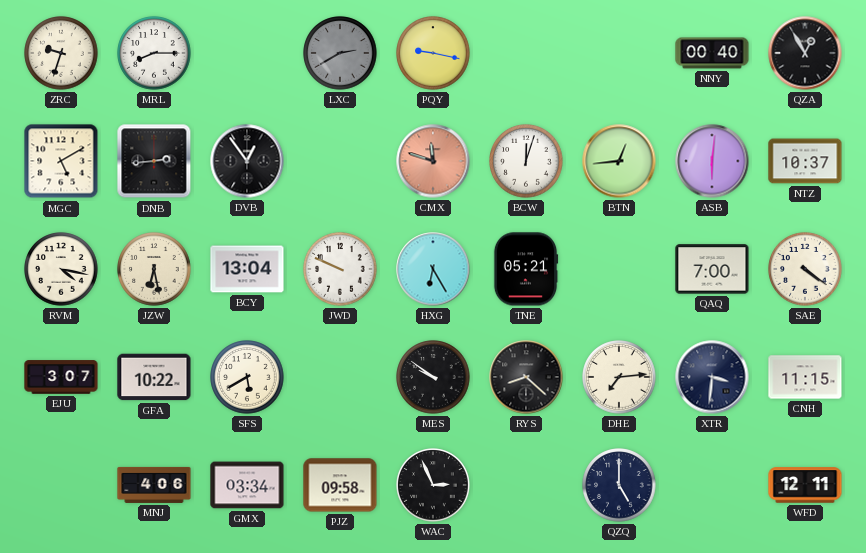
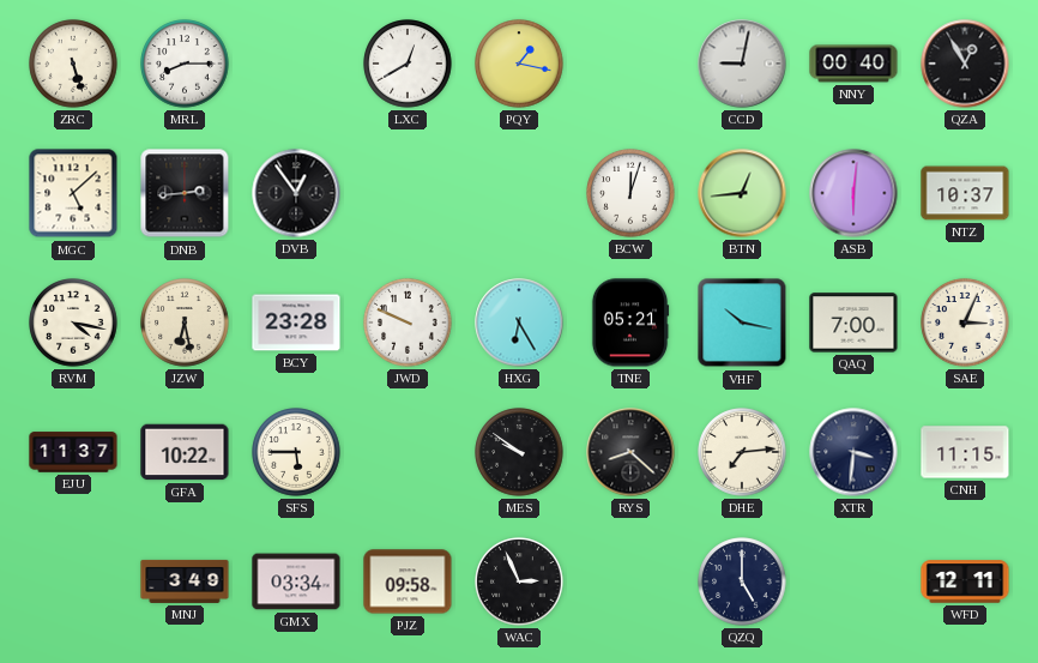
ZRC: 9:33 -> 5:27
LXC: 2:40 -> 12:40
LXC dial: grey -> white
PQY: 9:17 -> 1:17
CCD: none -> 9:02
MGC: 5:10 -> 5:08
CMX: 11:48 -> none
BCY: 13:04 -> 23:28
VHF: none -> 10:17
SAE: 4:21 -> 3:04
EJU: 3:07 -> 11:37
SFS: 5:40 -> 5:45
MNJ: 4:06 -> 3:49
